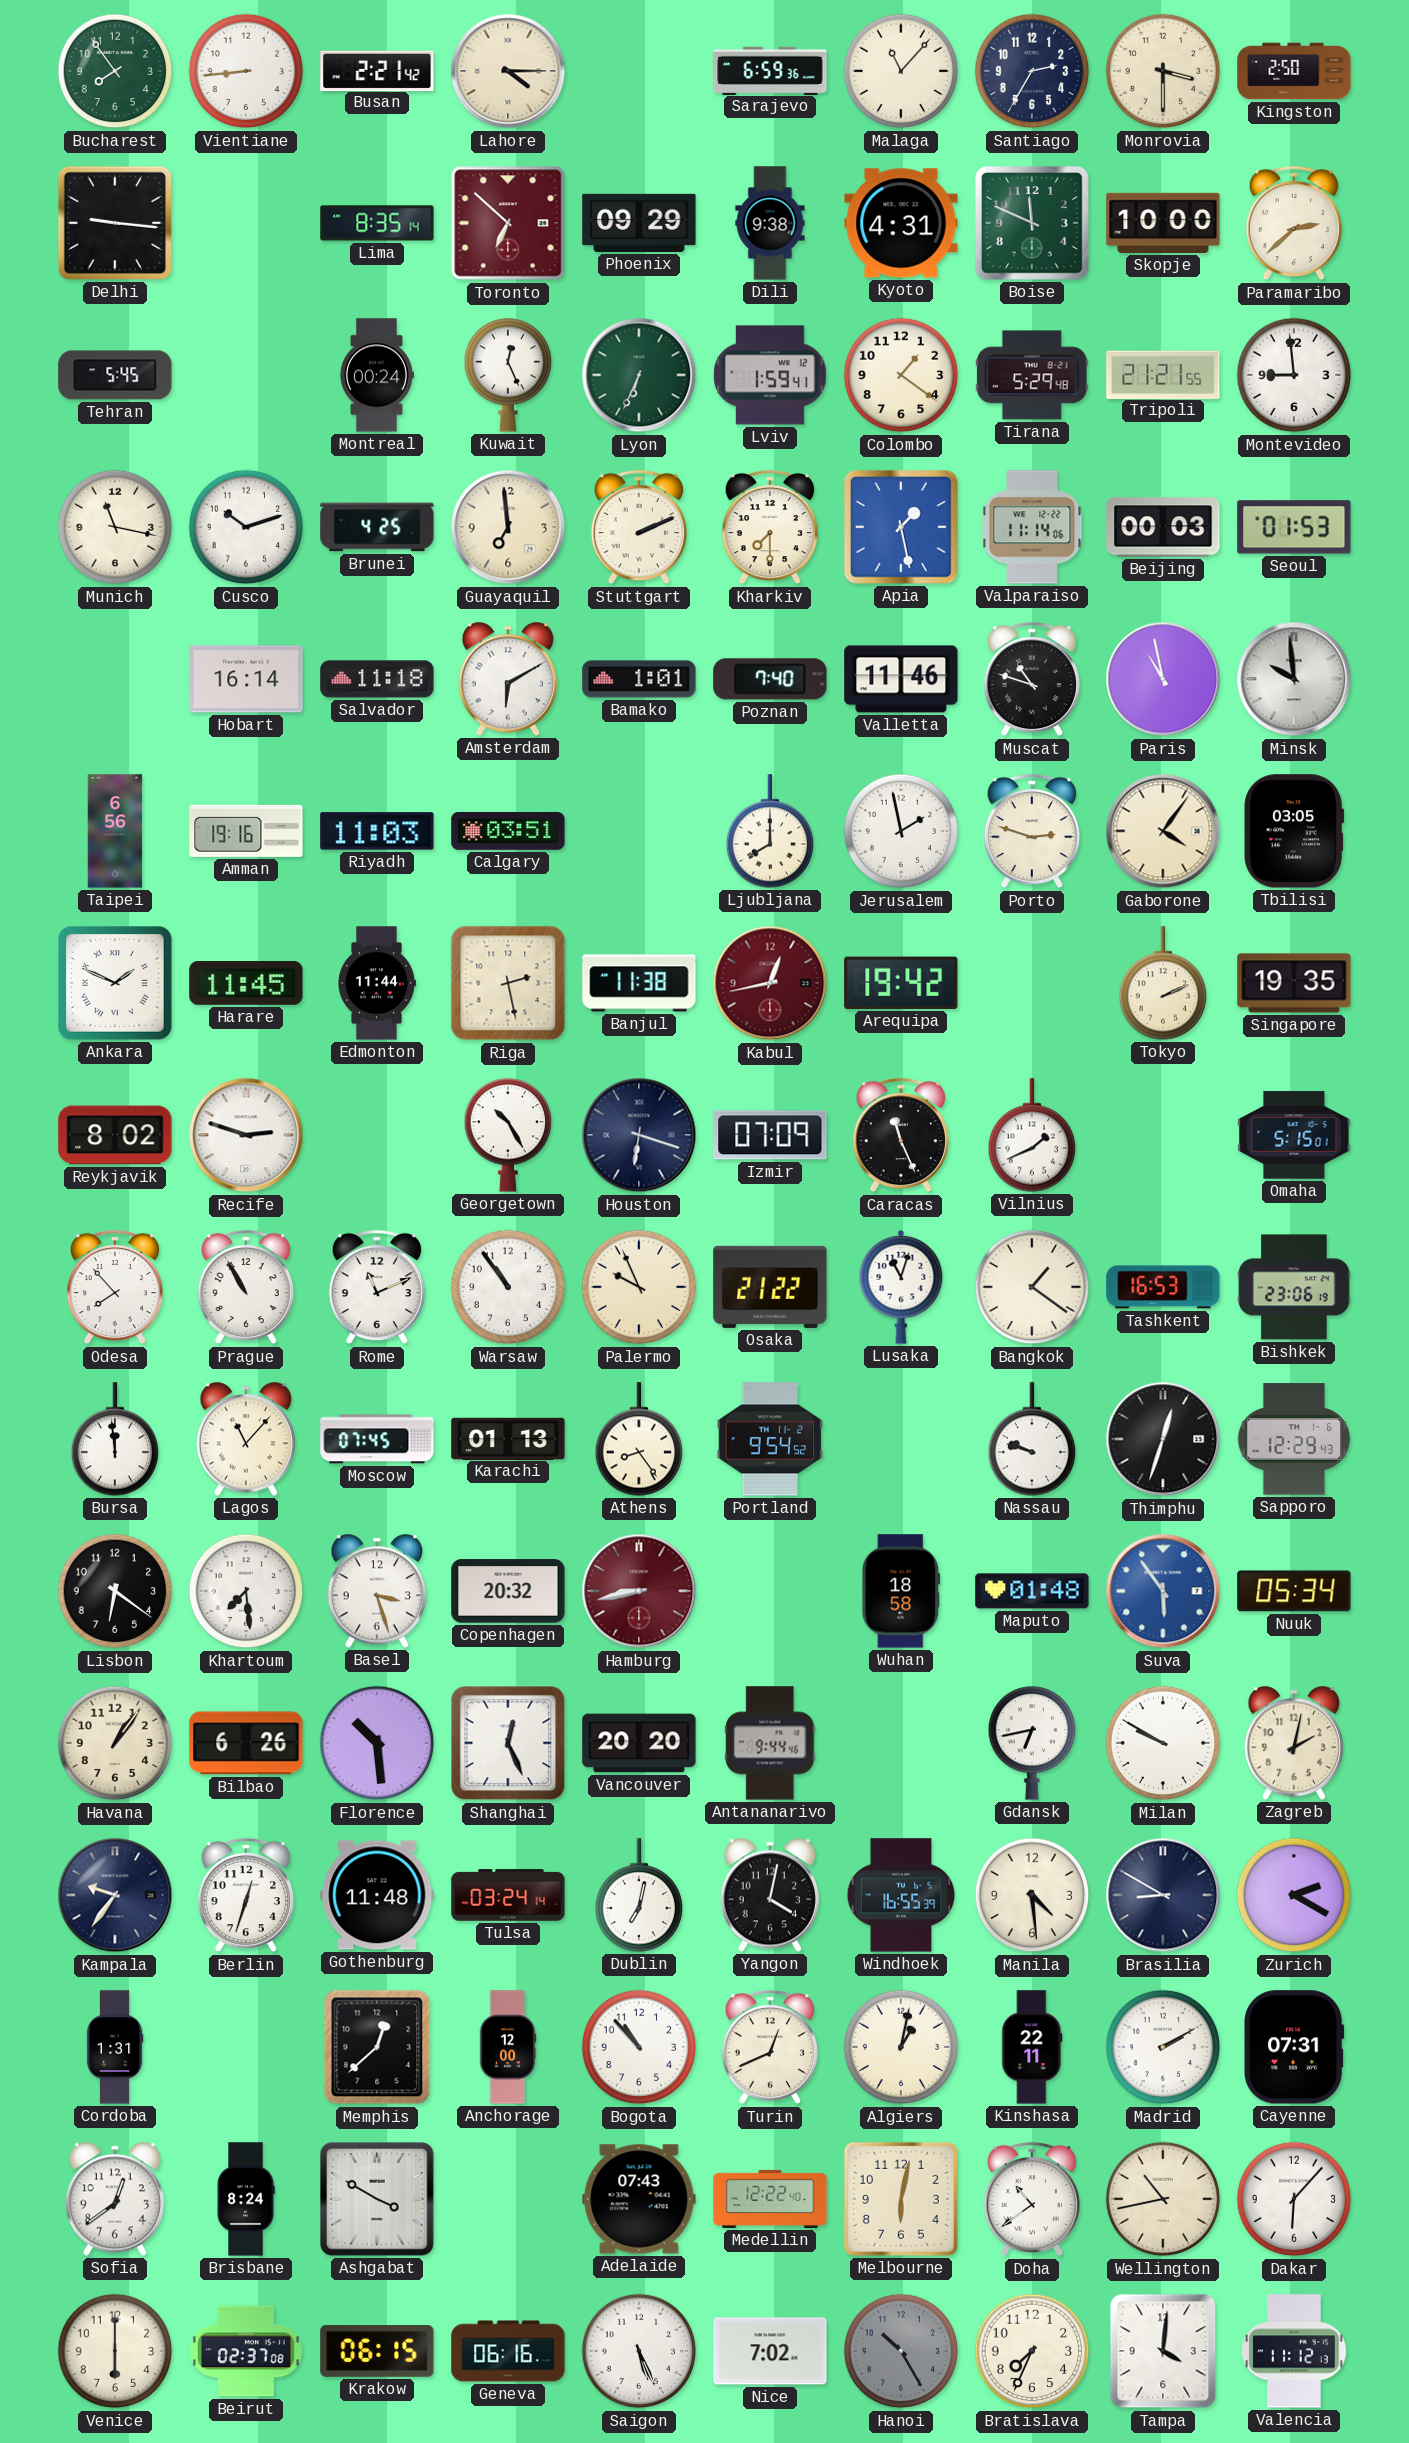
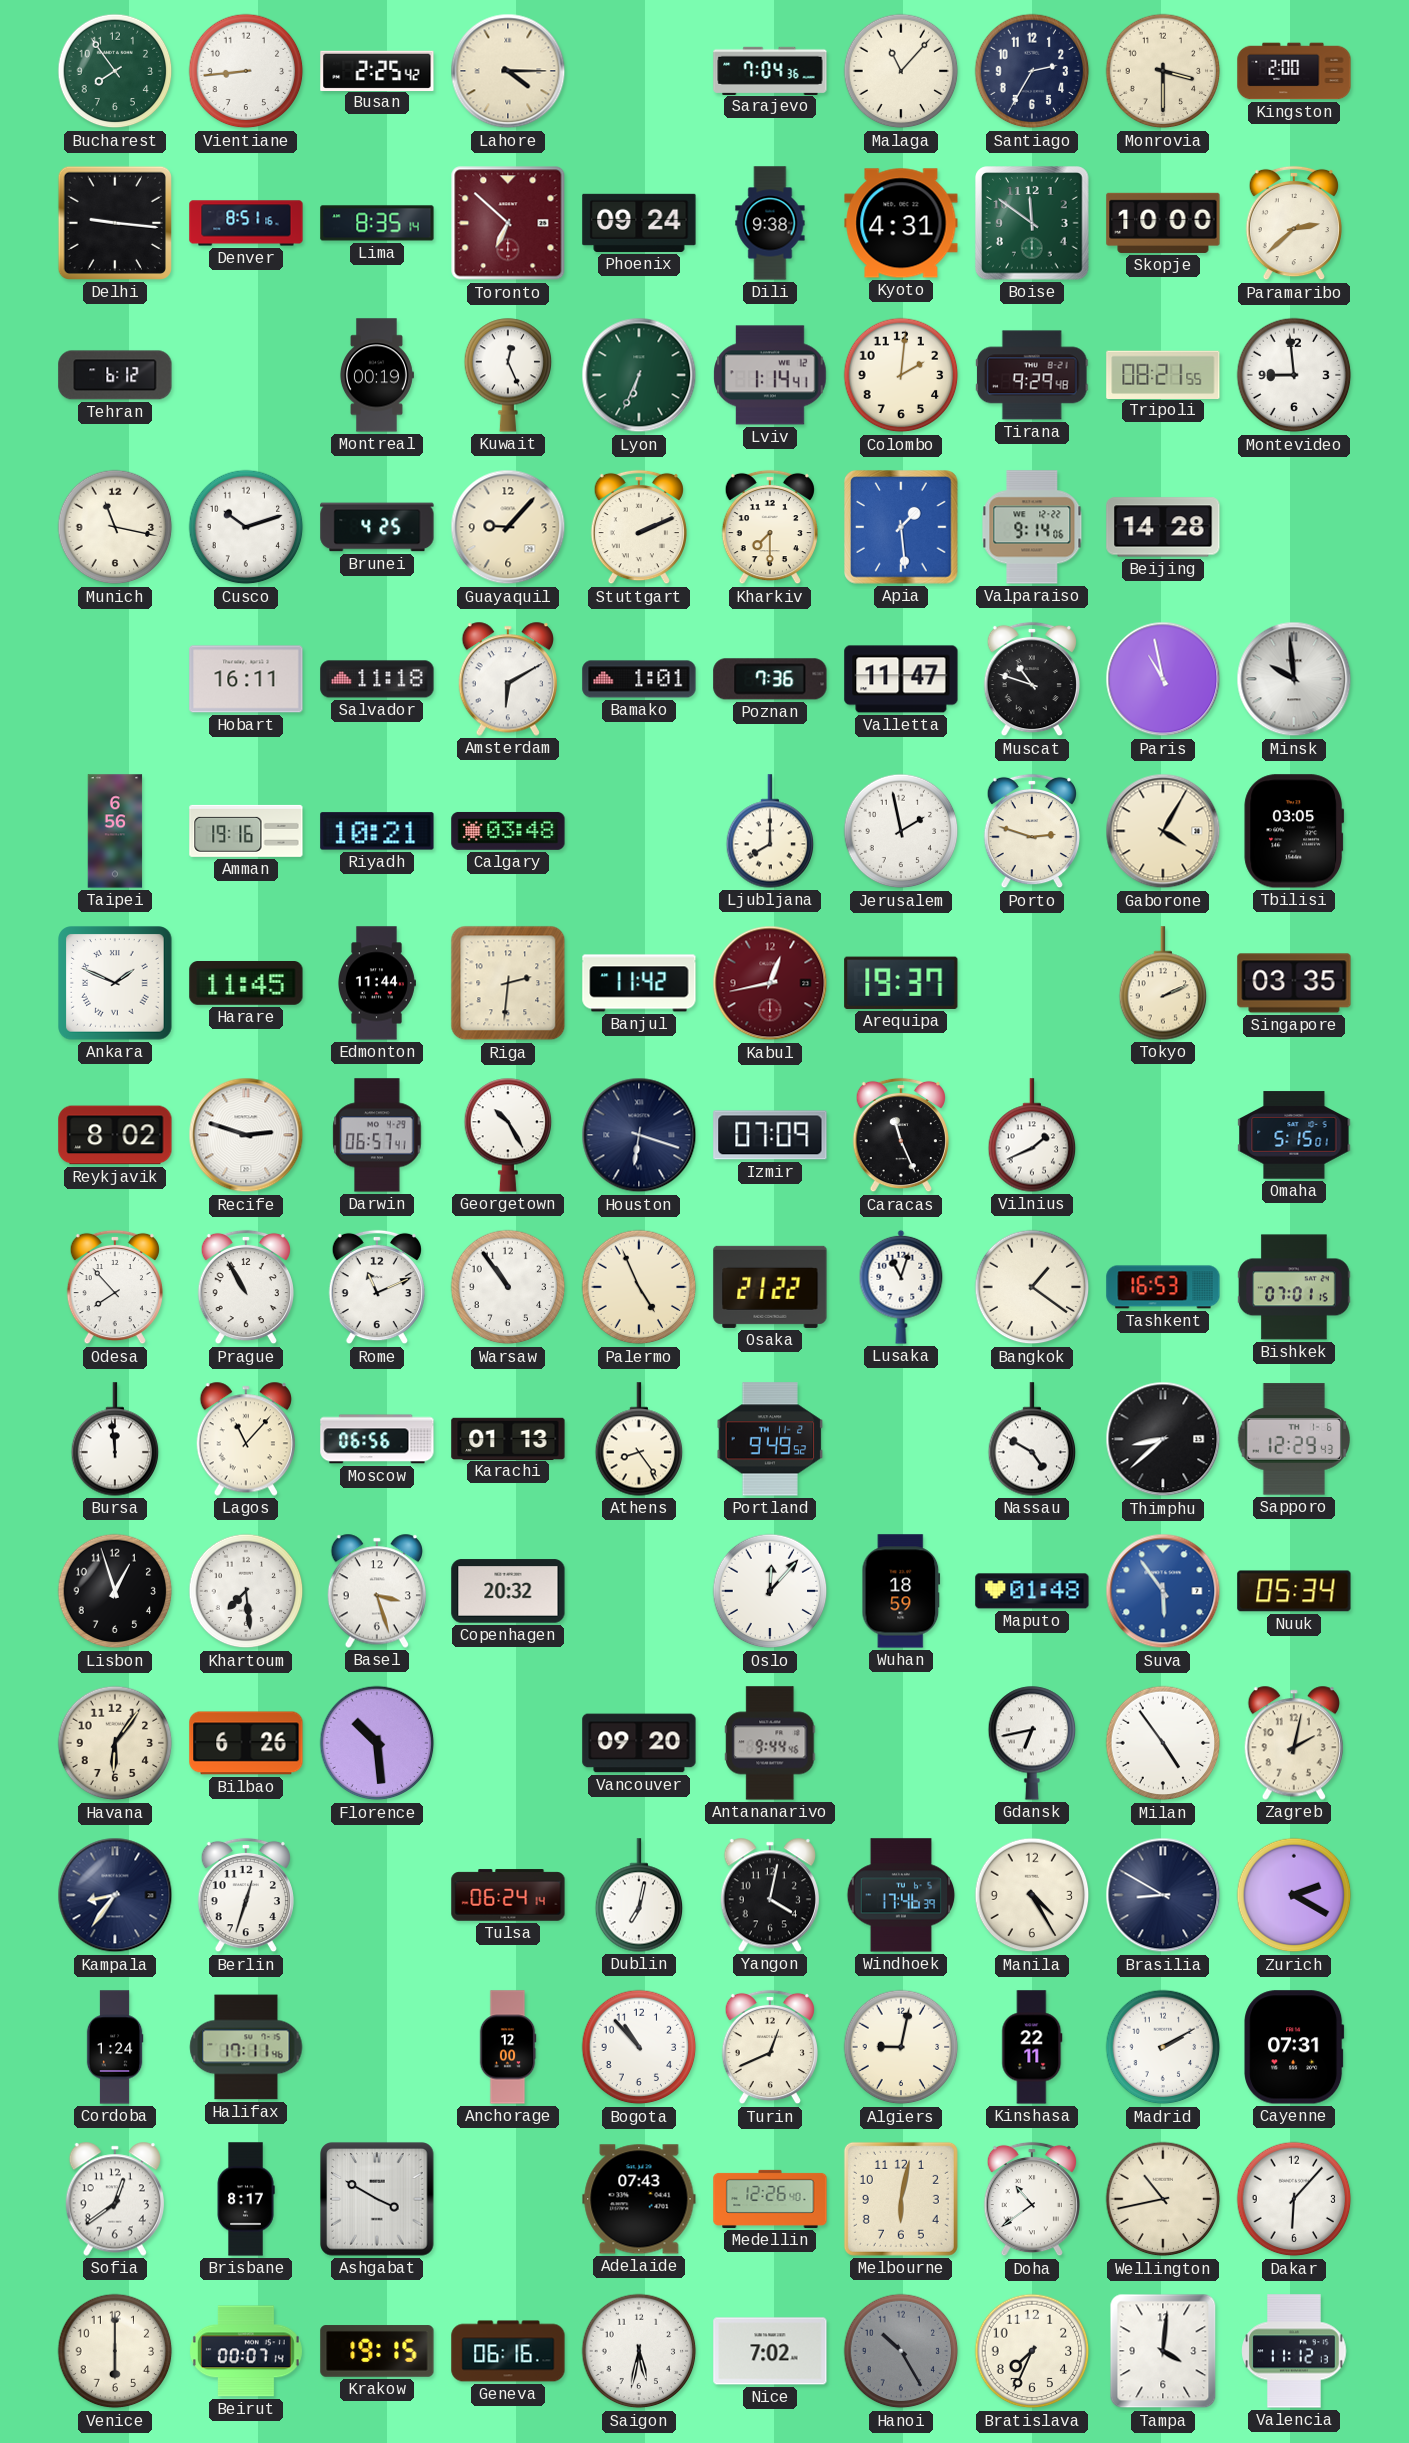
Busan: 2:21 -> 2:25
Sarajevo: 6:59 -> 7:04
Kingston: 2:50 -> 2:00
Denver: none -> 8:51
Phoenix: 09:29 -> 09:24
Boise: 11:49 -> 11:51
Tehran: 5:45 -> 6:12
Montreal: 00:24 -> 00:19
Lviv: 1:59 -> 1:14
Colombo: 1:21 -> 2:01
Tirana: 5:29 -> 9:29
Tripoli: 21:21 -> 08:21
Guayaquil: 6:59 -> 9:07
Apia: 1:28 -> 1:29
Valparaiso: 11:14 -> 9:14
Beijing: 00:03 -> 14:28
Seoul: 01:53 -> none
Hobart: 16:14 -> 16:11
Poznan: 7:40 -> 7:36
Valletta: 11:46 -> 11:47
Riyadh: 11:03 -> 10:21
Calgary: 03:51 -> 03:48
Gaborone: 4:06 -> 4:05
Riga: 2:28 -> 2:31
Banjul: 11:38 -> 11:42
Arequipa: 19:42 -> 19:37
Singapore: 19:35 -> 03:35
Darwin: none -> 06:57
Palermo: 9:56 -> 4:56
Bishkek: 23:06 -> 07:01
Moscow: 07:45 -> 06:56
Portland: 9:54 -> 9:49
Nassau: 9:48 -> 4:50
Thimphu: 12:33 -> 8:38
Lisbon: 6:21 -> 12:57
Hamburg: 8:43 -> none
Oslo: none -> 12:07
Wuhan: 18:58 -> 18:59
Havana: 1:06 -> 6:06
Shanghai: 12:26 -> none
Vancouver: 20:20 -> 09:20
Milan: 9:50 -> 4:54
Kampala: 9:36 -> 8:36
Gothenburg: 11:48 -> none
Tulsa: 03:24 -> 06:24
Windhoek: 16:55 -> 17:46
Manila: 4:29 -> 4:25
Cordoba: 1:31 -> 1:24
Halifax: none -> 17:11
Memphis: 12:38 -> none
Algiers: 1:02 -> 9:02
Brisbane: 8:24 -> 8:17
Medellin: 12:22 -> 12:26
Beirut: 02:37 -> 00:07
Krakow: 06:15 -> 19:15
Saigon: 5:26 -> 5:32
